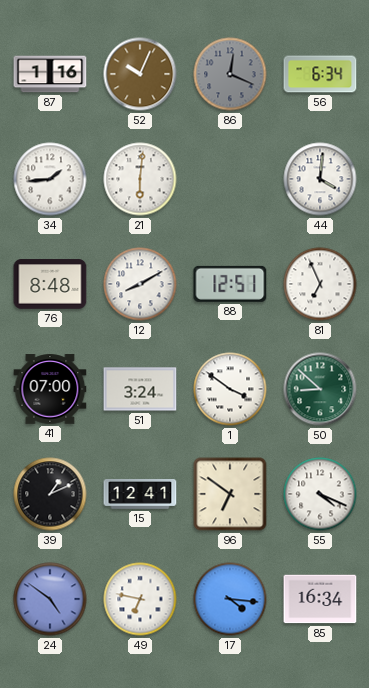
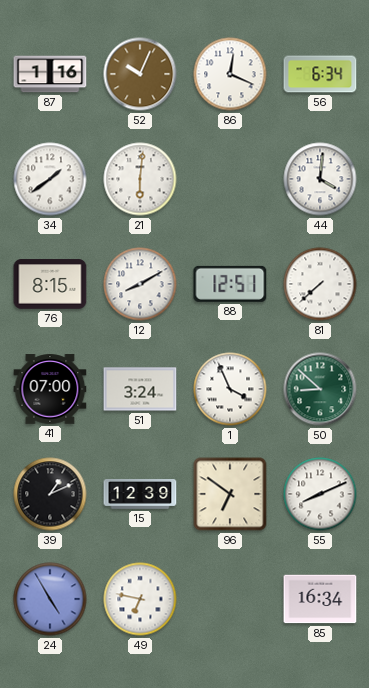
86 dial: grey -> white
34: 1:44 -> 1:39
76: 8:48 -> 8:15
81: 6:56 -> 7:38
1: 3:51 -> 3:56
15: 12:41 -> 12:39
55: 4:19 -> 8:11
24: 4:51 -> 4:55
17: 4:16 -> none
